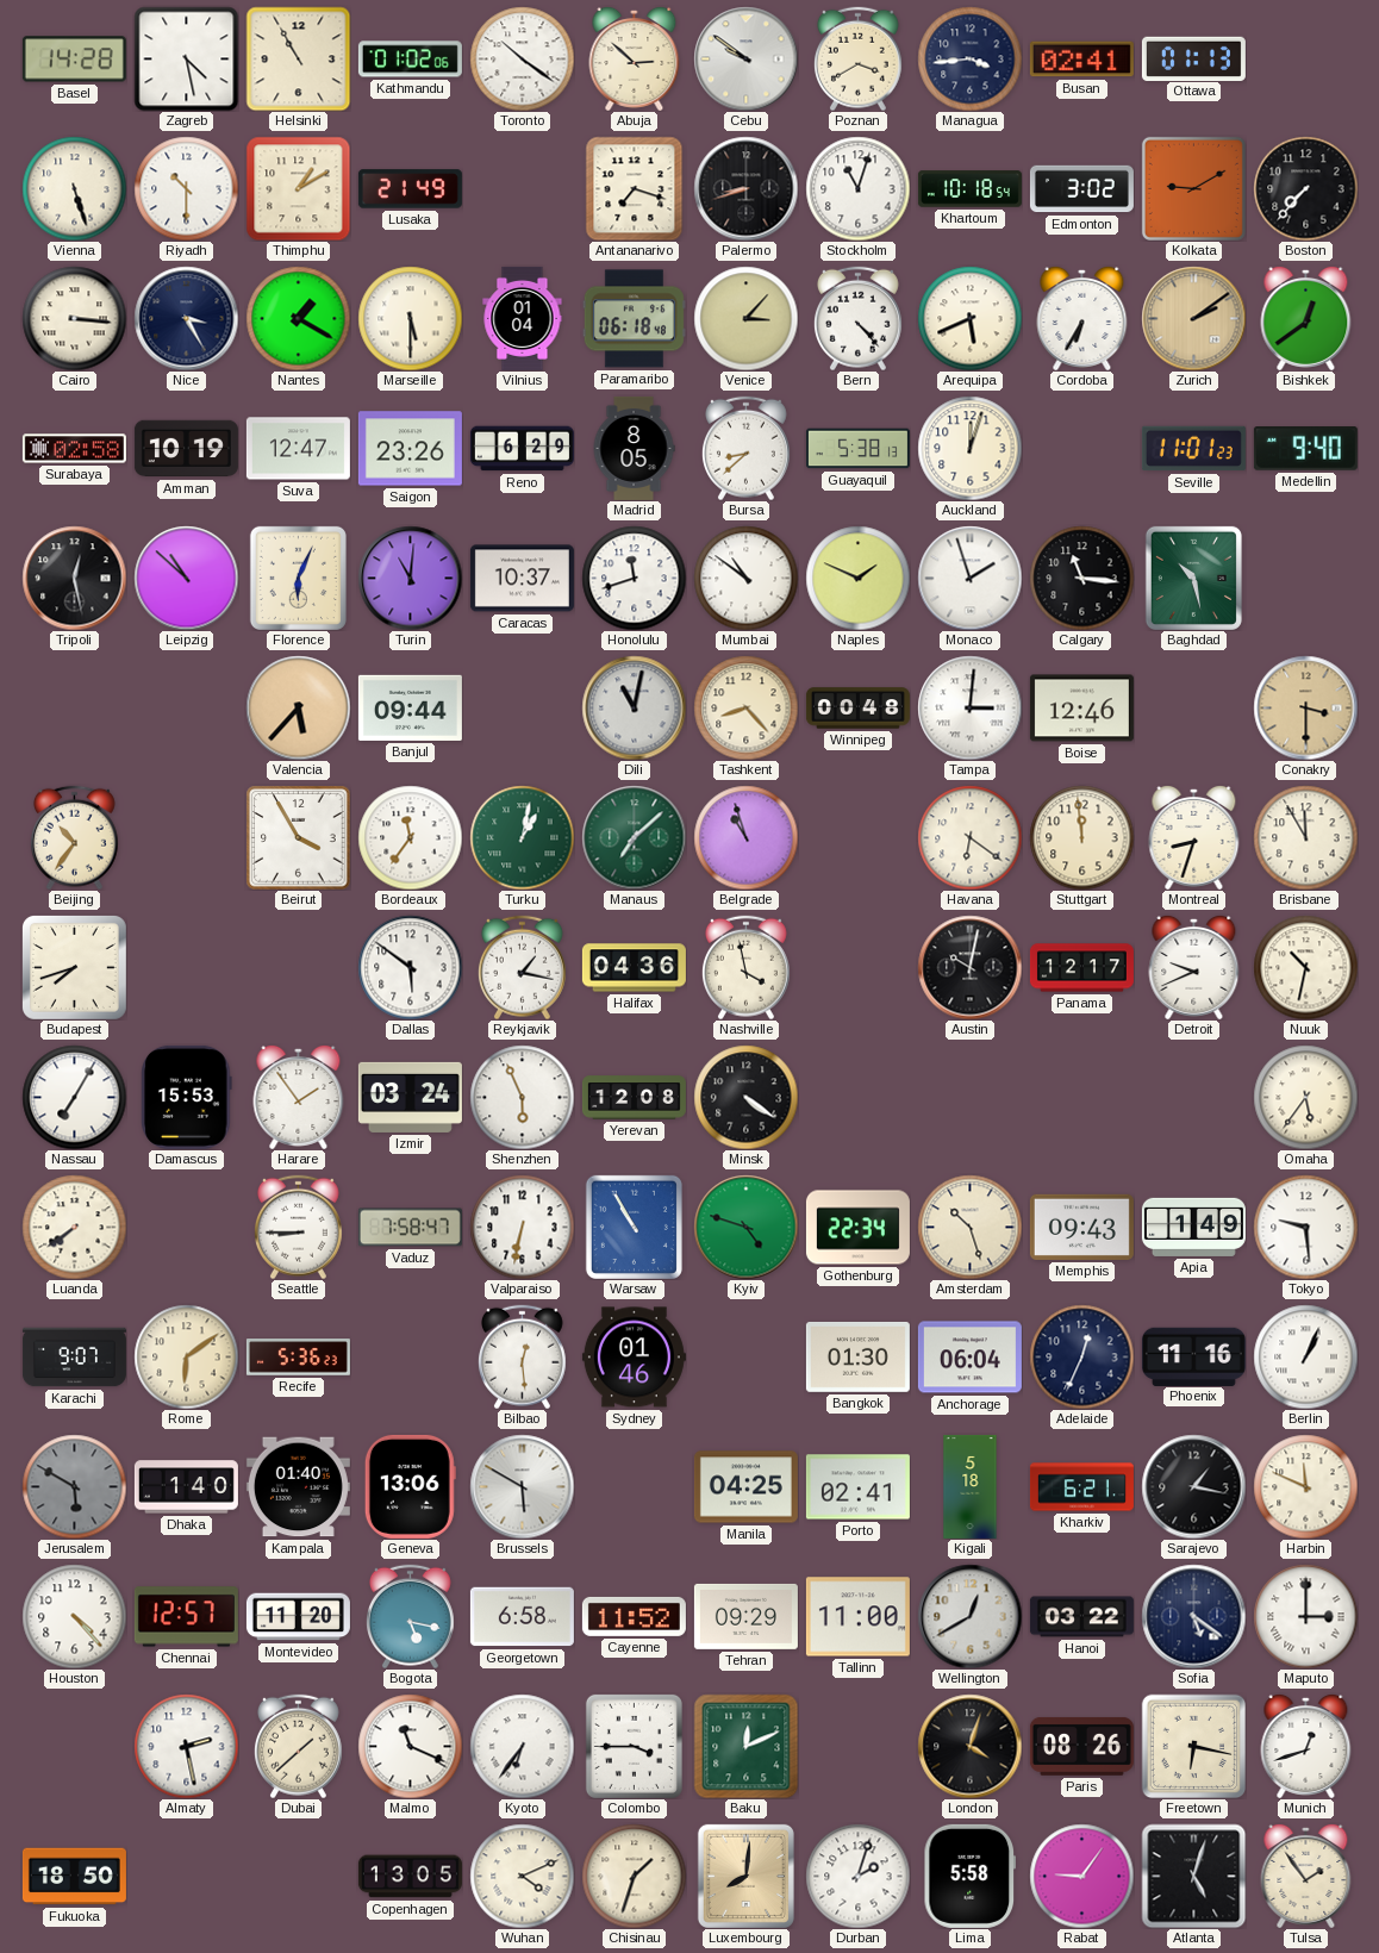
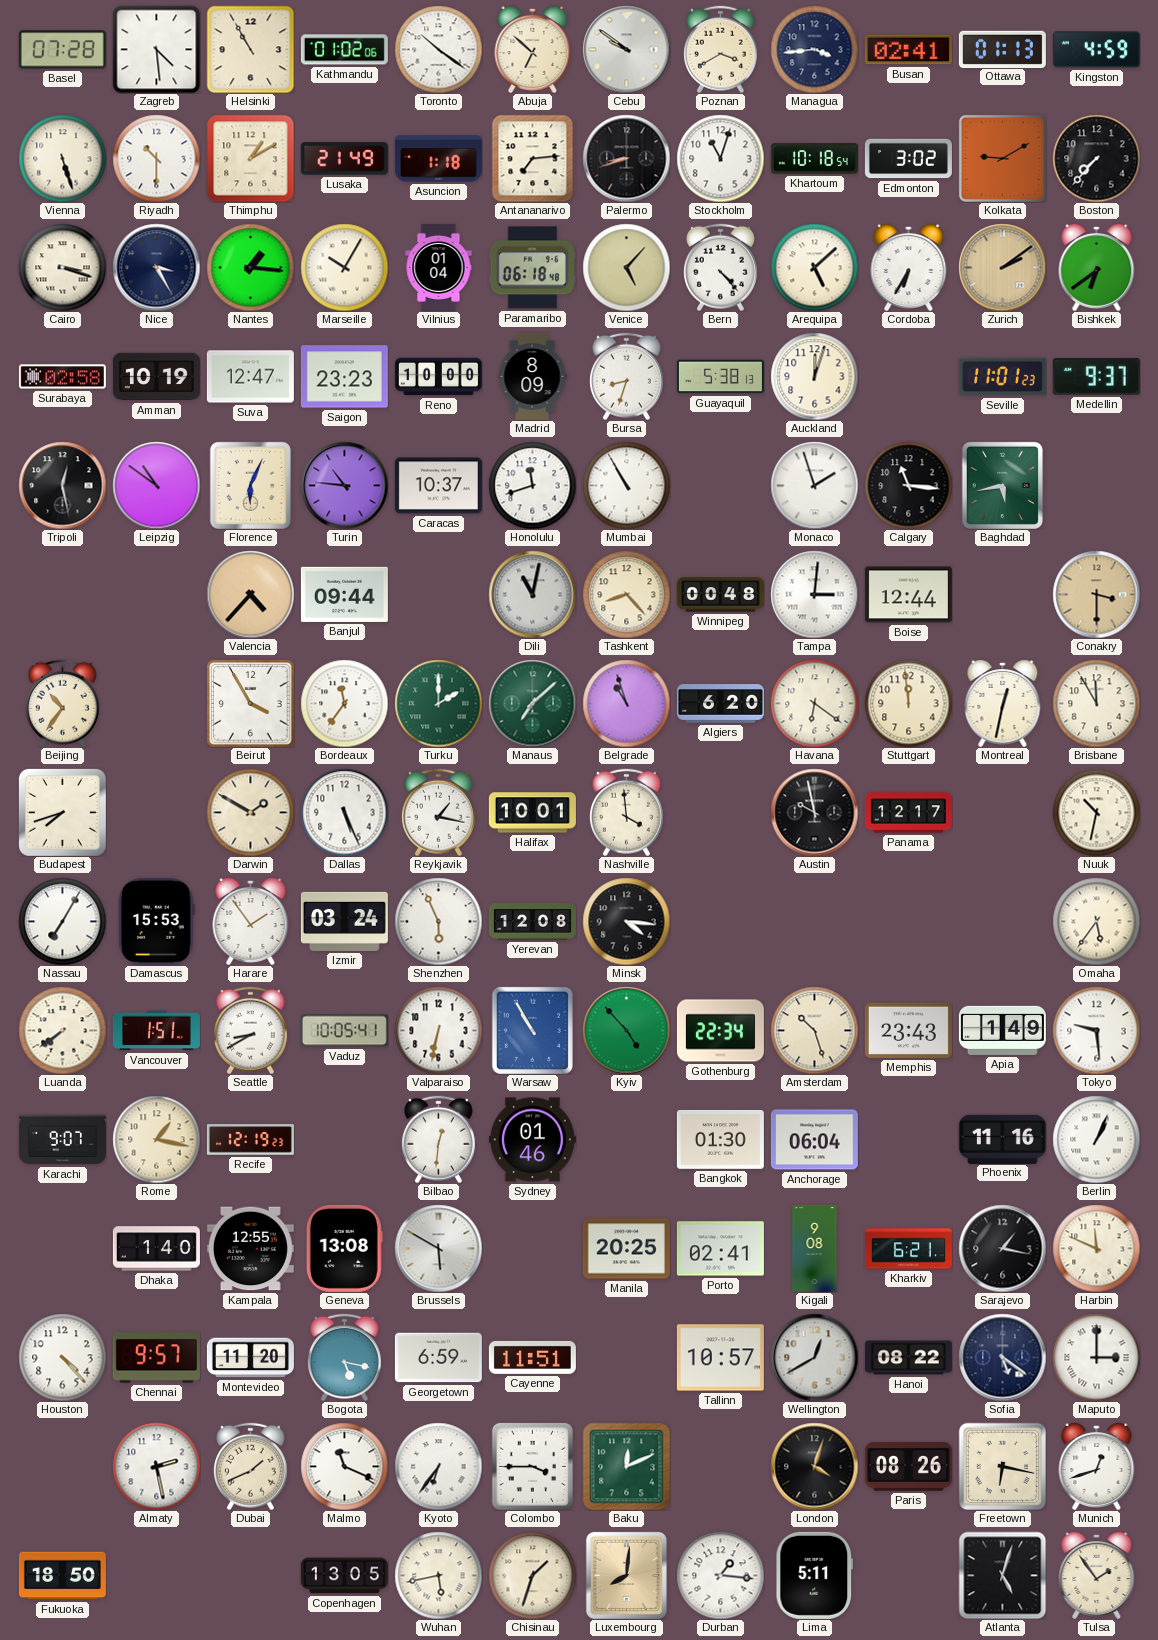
Basel: 14:28 -> 07:28
Zagreb: 4:28 -> 4:29
Abuja: 2:52 -> 6:52
Kingston: none -> 4:59
Asuncion: none -> 1:18
Antananarivo: 7:18 -> 7:14
Cairo: 3:16 -> 3:18
Nantes: 1:20 -> 1:16
Marseille: 5:30 -> 10:05
Venice: 3:07 -> 5:07
Arequipa: 5:41 -> 5:08
Bishkek: 12:39 -> 6:39
Saigon: 23:26 -> 23:23
Reno: 6:29 -> 10:00
Madrid: 8:05 -> 8:09
Bursa: 8:38 -> 8:33
Medellin: 9:40 -> 9:37
Leipzig: 10:52 -> 10:51
Turin: 11:01 -> 10:46
Mumbai: 10:51 -> 10:55
Naples: 1:49 -> none
Baghdad: 10:28 -> 5:43
Valencia: 5:37 -> 4:37
Boise: 12:46 -> 12:44
Turku: 1:02 -> 2:00
Algiers: none -> 6:20
Montreal: 8:33 -> 12:32
Darwin: none -> 1:50
Dallas: 5:51 -> 5:26
Halifax: 04:36 -> 10:01
Nashville: 3:58 -> 3:59
Austin: 10:02 -> 9:58
Detroit: 9:41 -> none
Minsk: 4:21 -> 4:16
Vancouver: none -> 1:51
Seattle: 8:45 -> 8:40
Vaduz: 7:58 -> 10:05
Kyiv: 4:48 -> 4:53
Memphis: 09:43 -> 23:43
Rome: 6:09 -> 1:17
Recife: 5:36 -> 12:19
Bilbao: 12:29 -> 12:31
Adelaide: 12:34 -> none
Jerusalem: 5:50 -> none
Kampala: 01:40 -> 12:55
Geneva: 13:06 -> 13:08
Manila: 04:25 -> 20:25
Kigali: 5:18 -> 9:08
Chennai: 12:57 -> 9:57
Georgetown: 6:58 -> 6:59
Cayenne: 11:52 -> 11:51
Tehran: 09:29 -> none
Tallinn: 11:00 -> 10:57
Hanoi: 03:22 -> 08:22
Dubai: 1:38 -> 1:41
Wuhan: 4:11 -> 5:43
Durban: 2:03 -> 1:16
Lima: 5:58 -> 5:11
Rabat: 9:06 -> none
